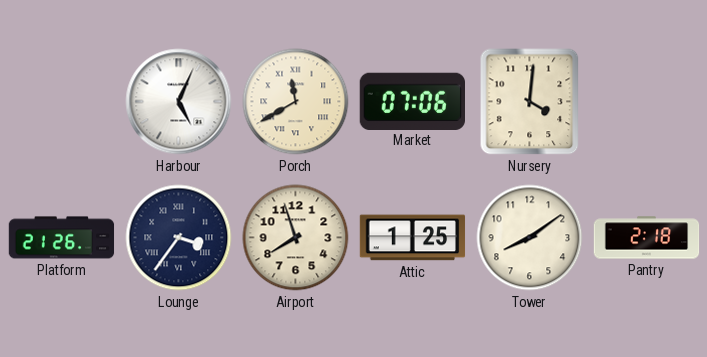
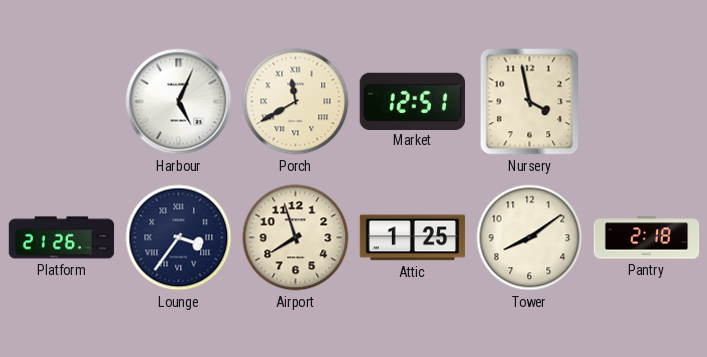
Market: 07:06 -> 12:51
Nursery: 4:01 -> 3:58
